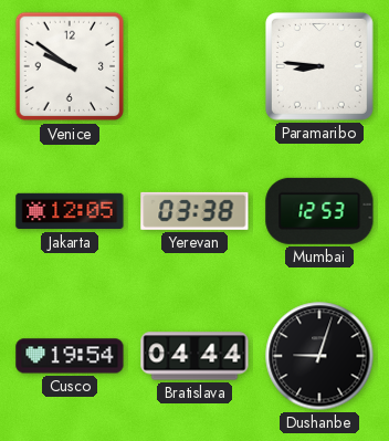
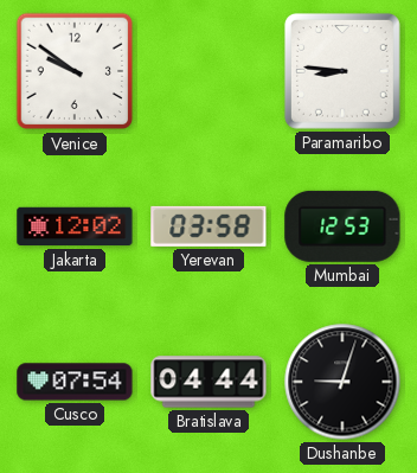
Jakarta: 12:05 -> 12:02
Yerevan: 03:38 -> 03:58
Cusco: 19:54 -> 07:54
